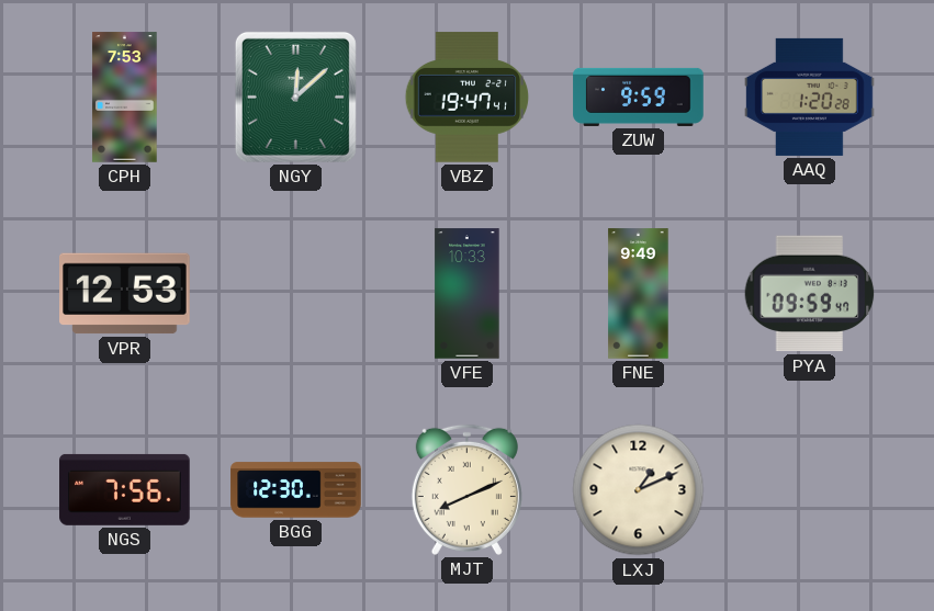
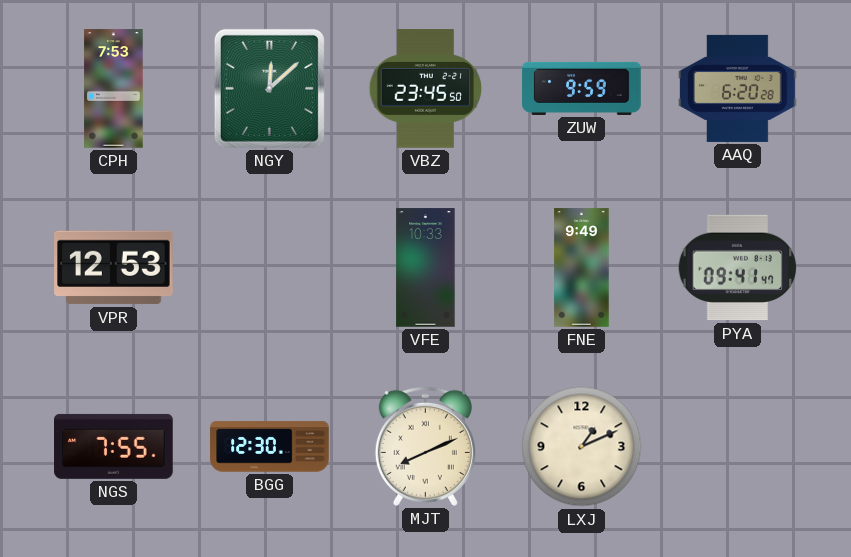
VBZ: 19:47 -> 23:45
AAQ: 1:20 -> 6:20
PYA: 09:59 -> 09:41
NGS: 7:56 -> 7:55
